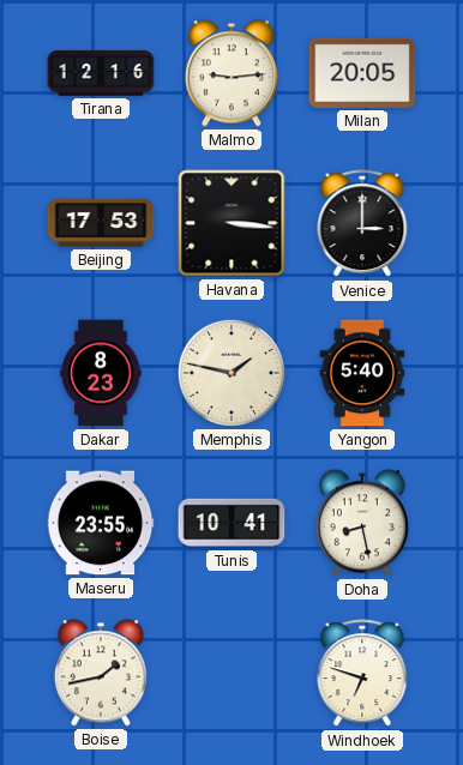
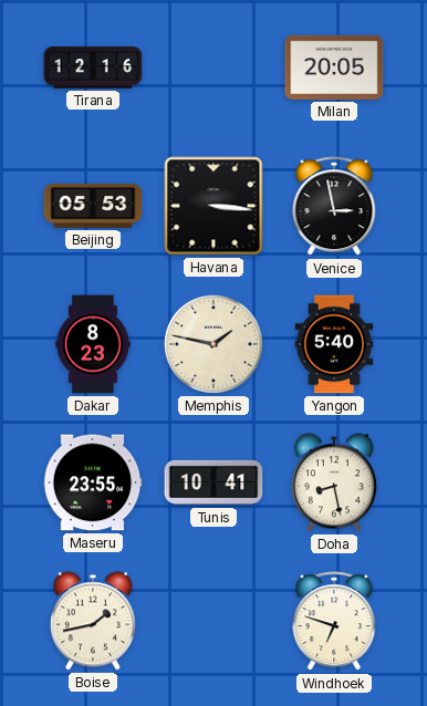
Malmo: 9:14 -> none
Beijing: 17:53 -> 05:53
Venice: 3:00 -> 2:58
